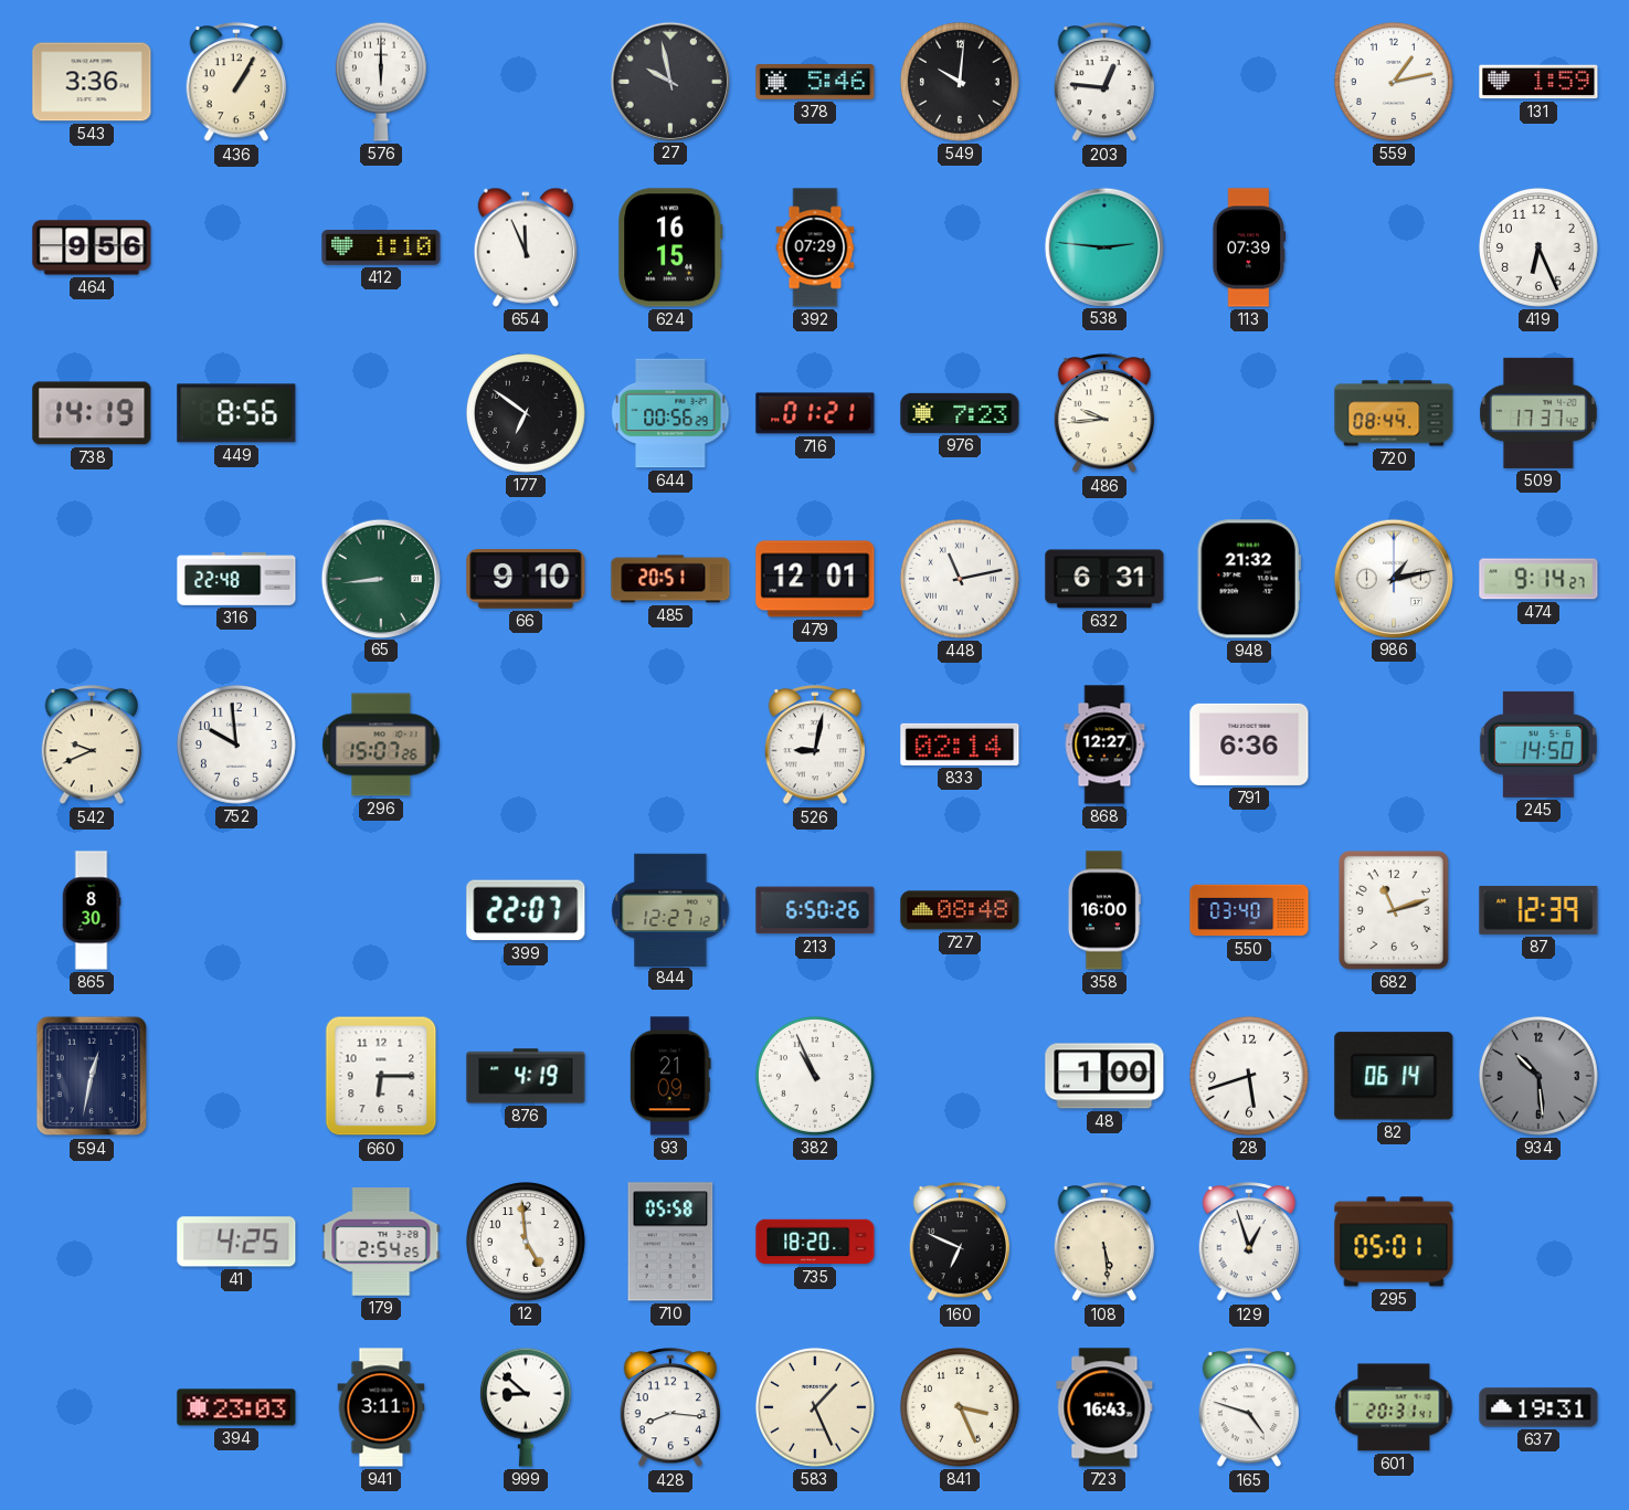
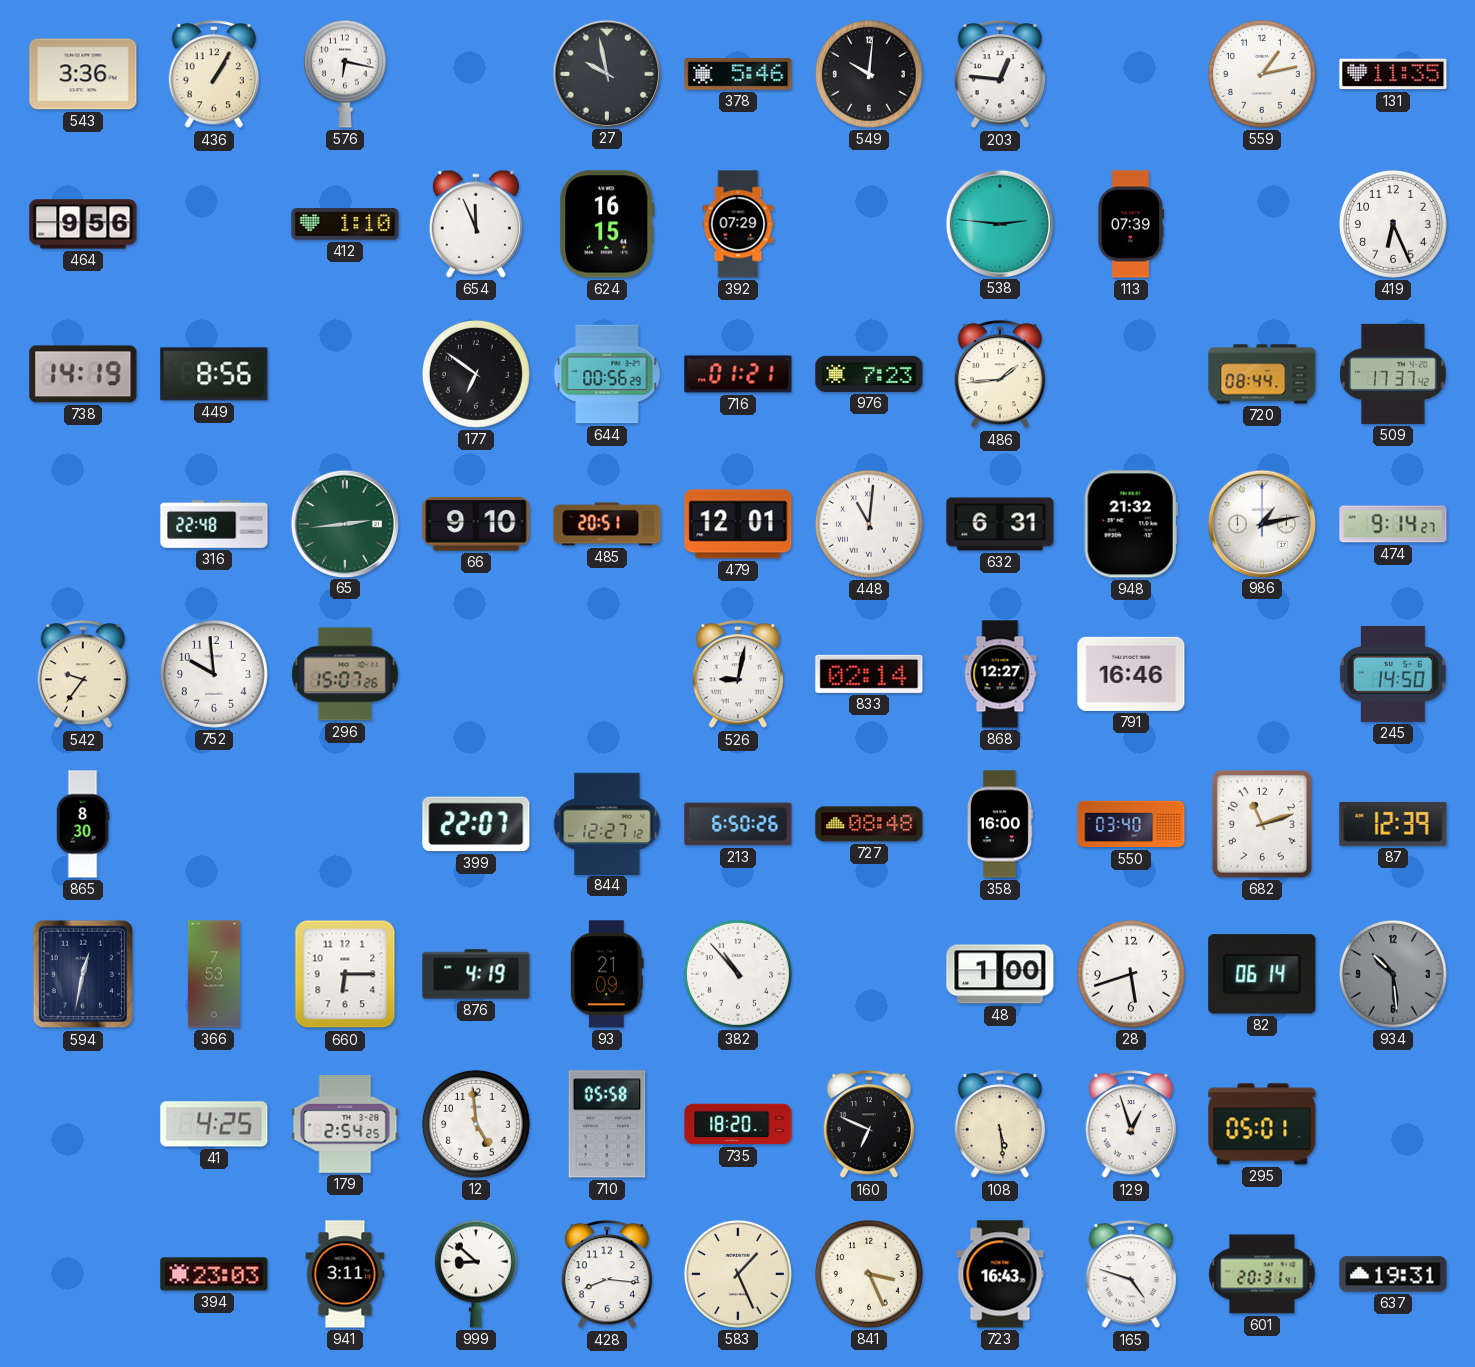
576: 6:00 -> 6:17
131: 1:59 -> 11:35
486: 9:44 -> 1:44
65: 8:44 -> 2:44
448: 11:13 -> 11:01
542: 9:41 -> 9:36
791: 6:36 -> 16:46
366: none -> 7:53
382: 10:56 -> 10:53
